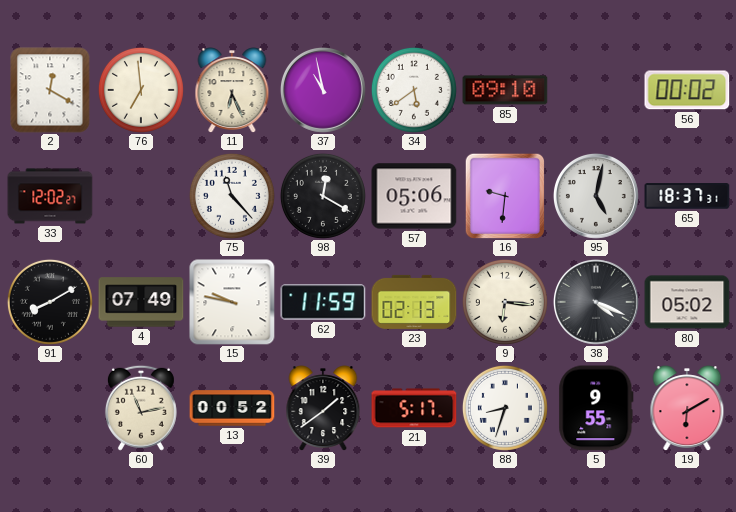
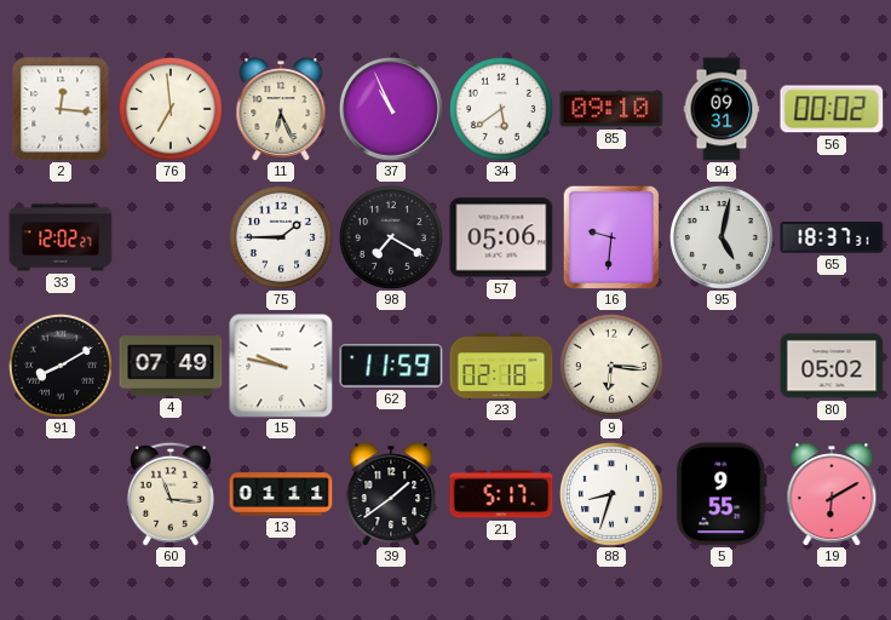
2: 12:20 -> 12:16
37: 10:58 -> 10:56
94: none -> 09:31
75: 11:23 -> 1:45
98: 12:20 -> 7:20
23: 02:13 -> 02:18
38: 4:19 -> none
60: 11:13 -> 11:16
13: 00:52 -> 01:11
